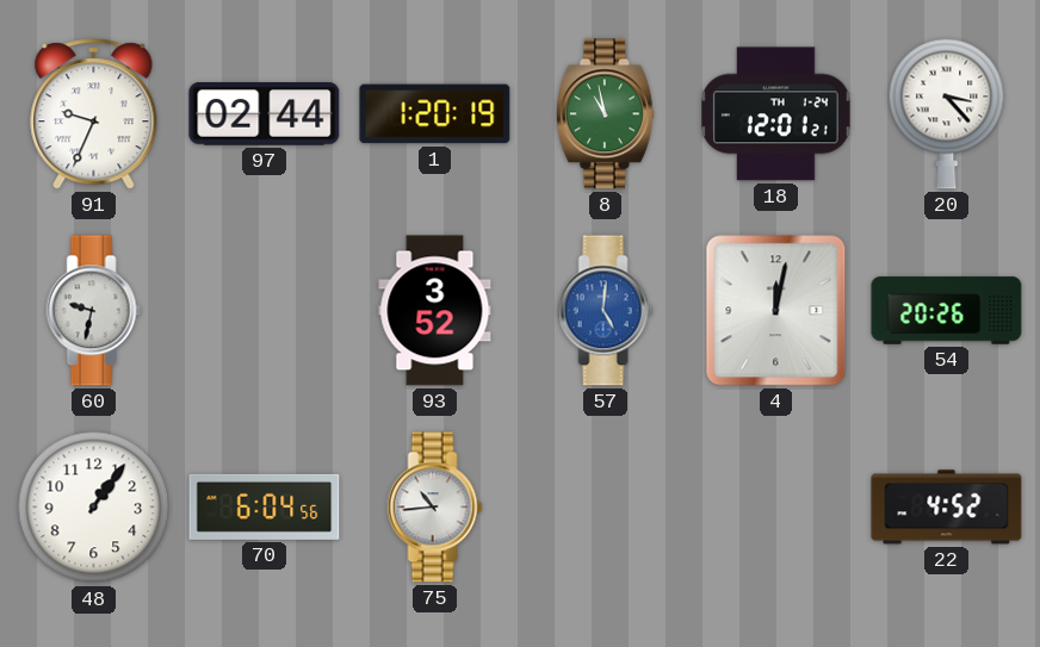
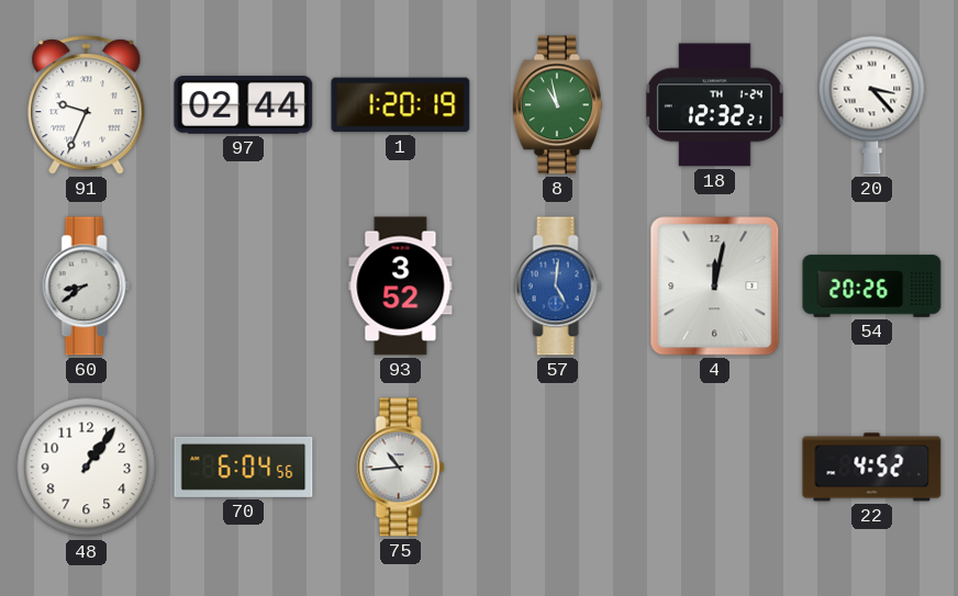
18: 12:01 -> 12:32
60: 9:32 -> 8:39
